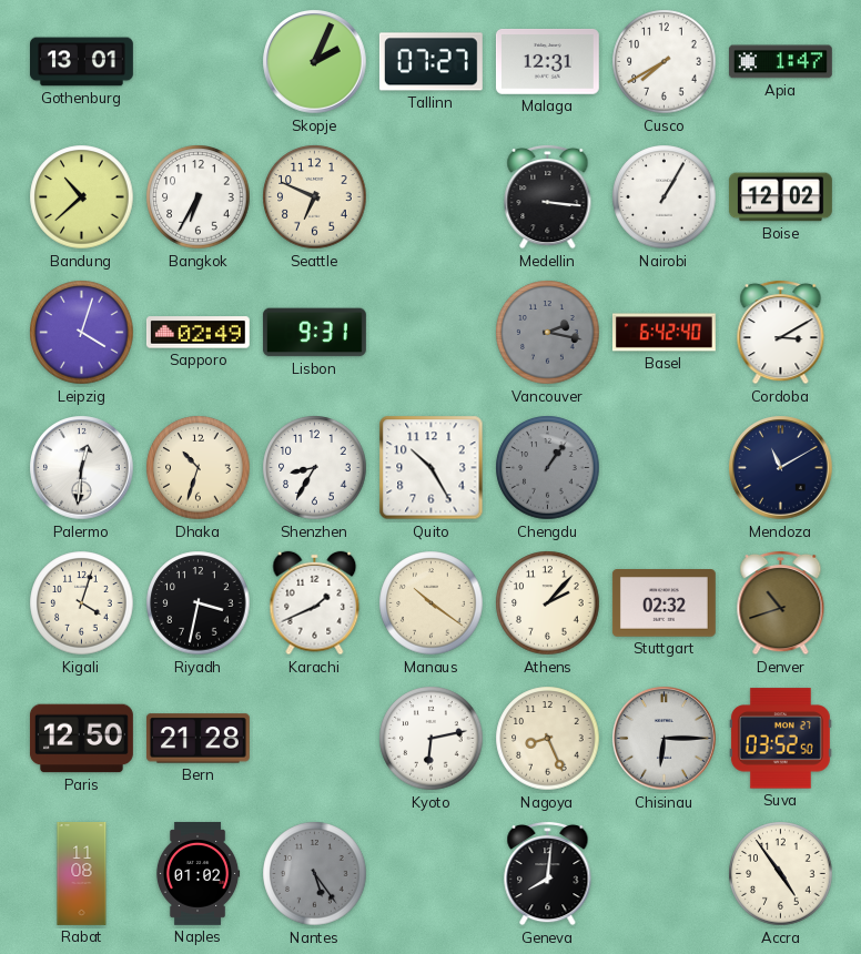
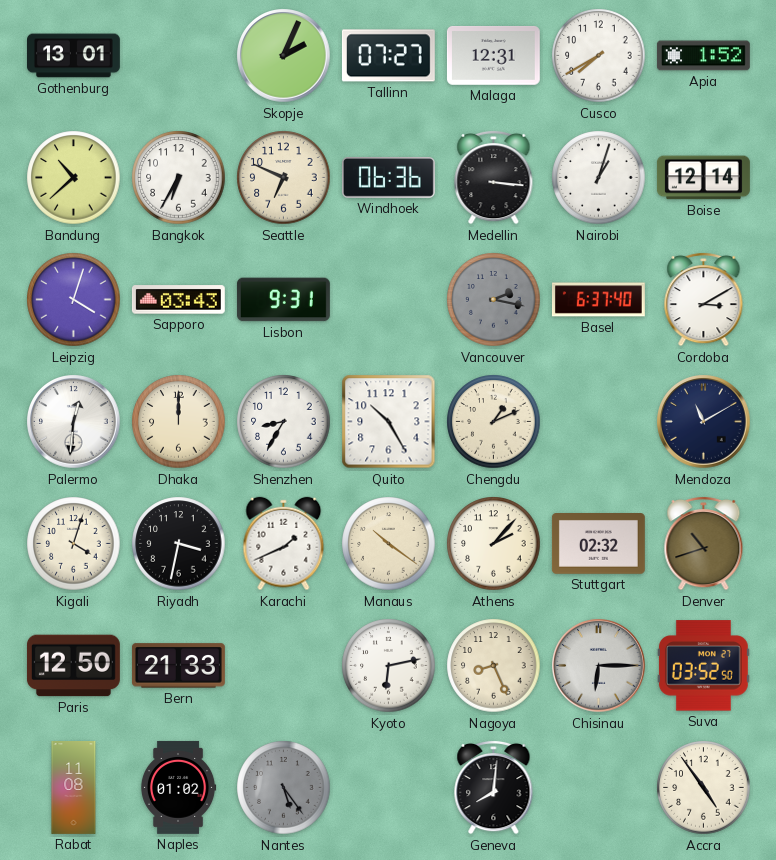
Apia: 1:47 -> 1:52
Windhoek: none -> 06:36
Nairobi: 1:05 -> 1:03
Boise: 12:02 -> 12:14
Sapporo: 02:49 -> 03:43
Basel: 6:42 -> 6:37
Dhaka: 10:33 -> 12:00
Chengdu: 1:06 -> 1:11
Chengdu dial: grey -> cream
Bern: 21:28 -> 21:33
